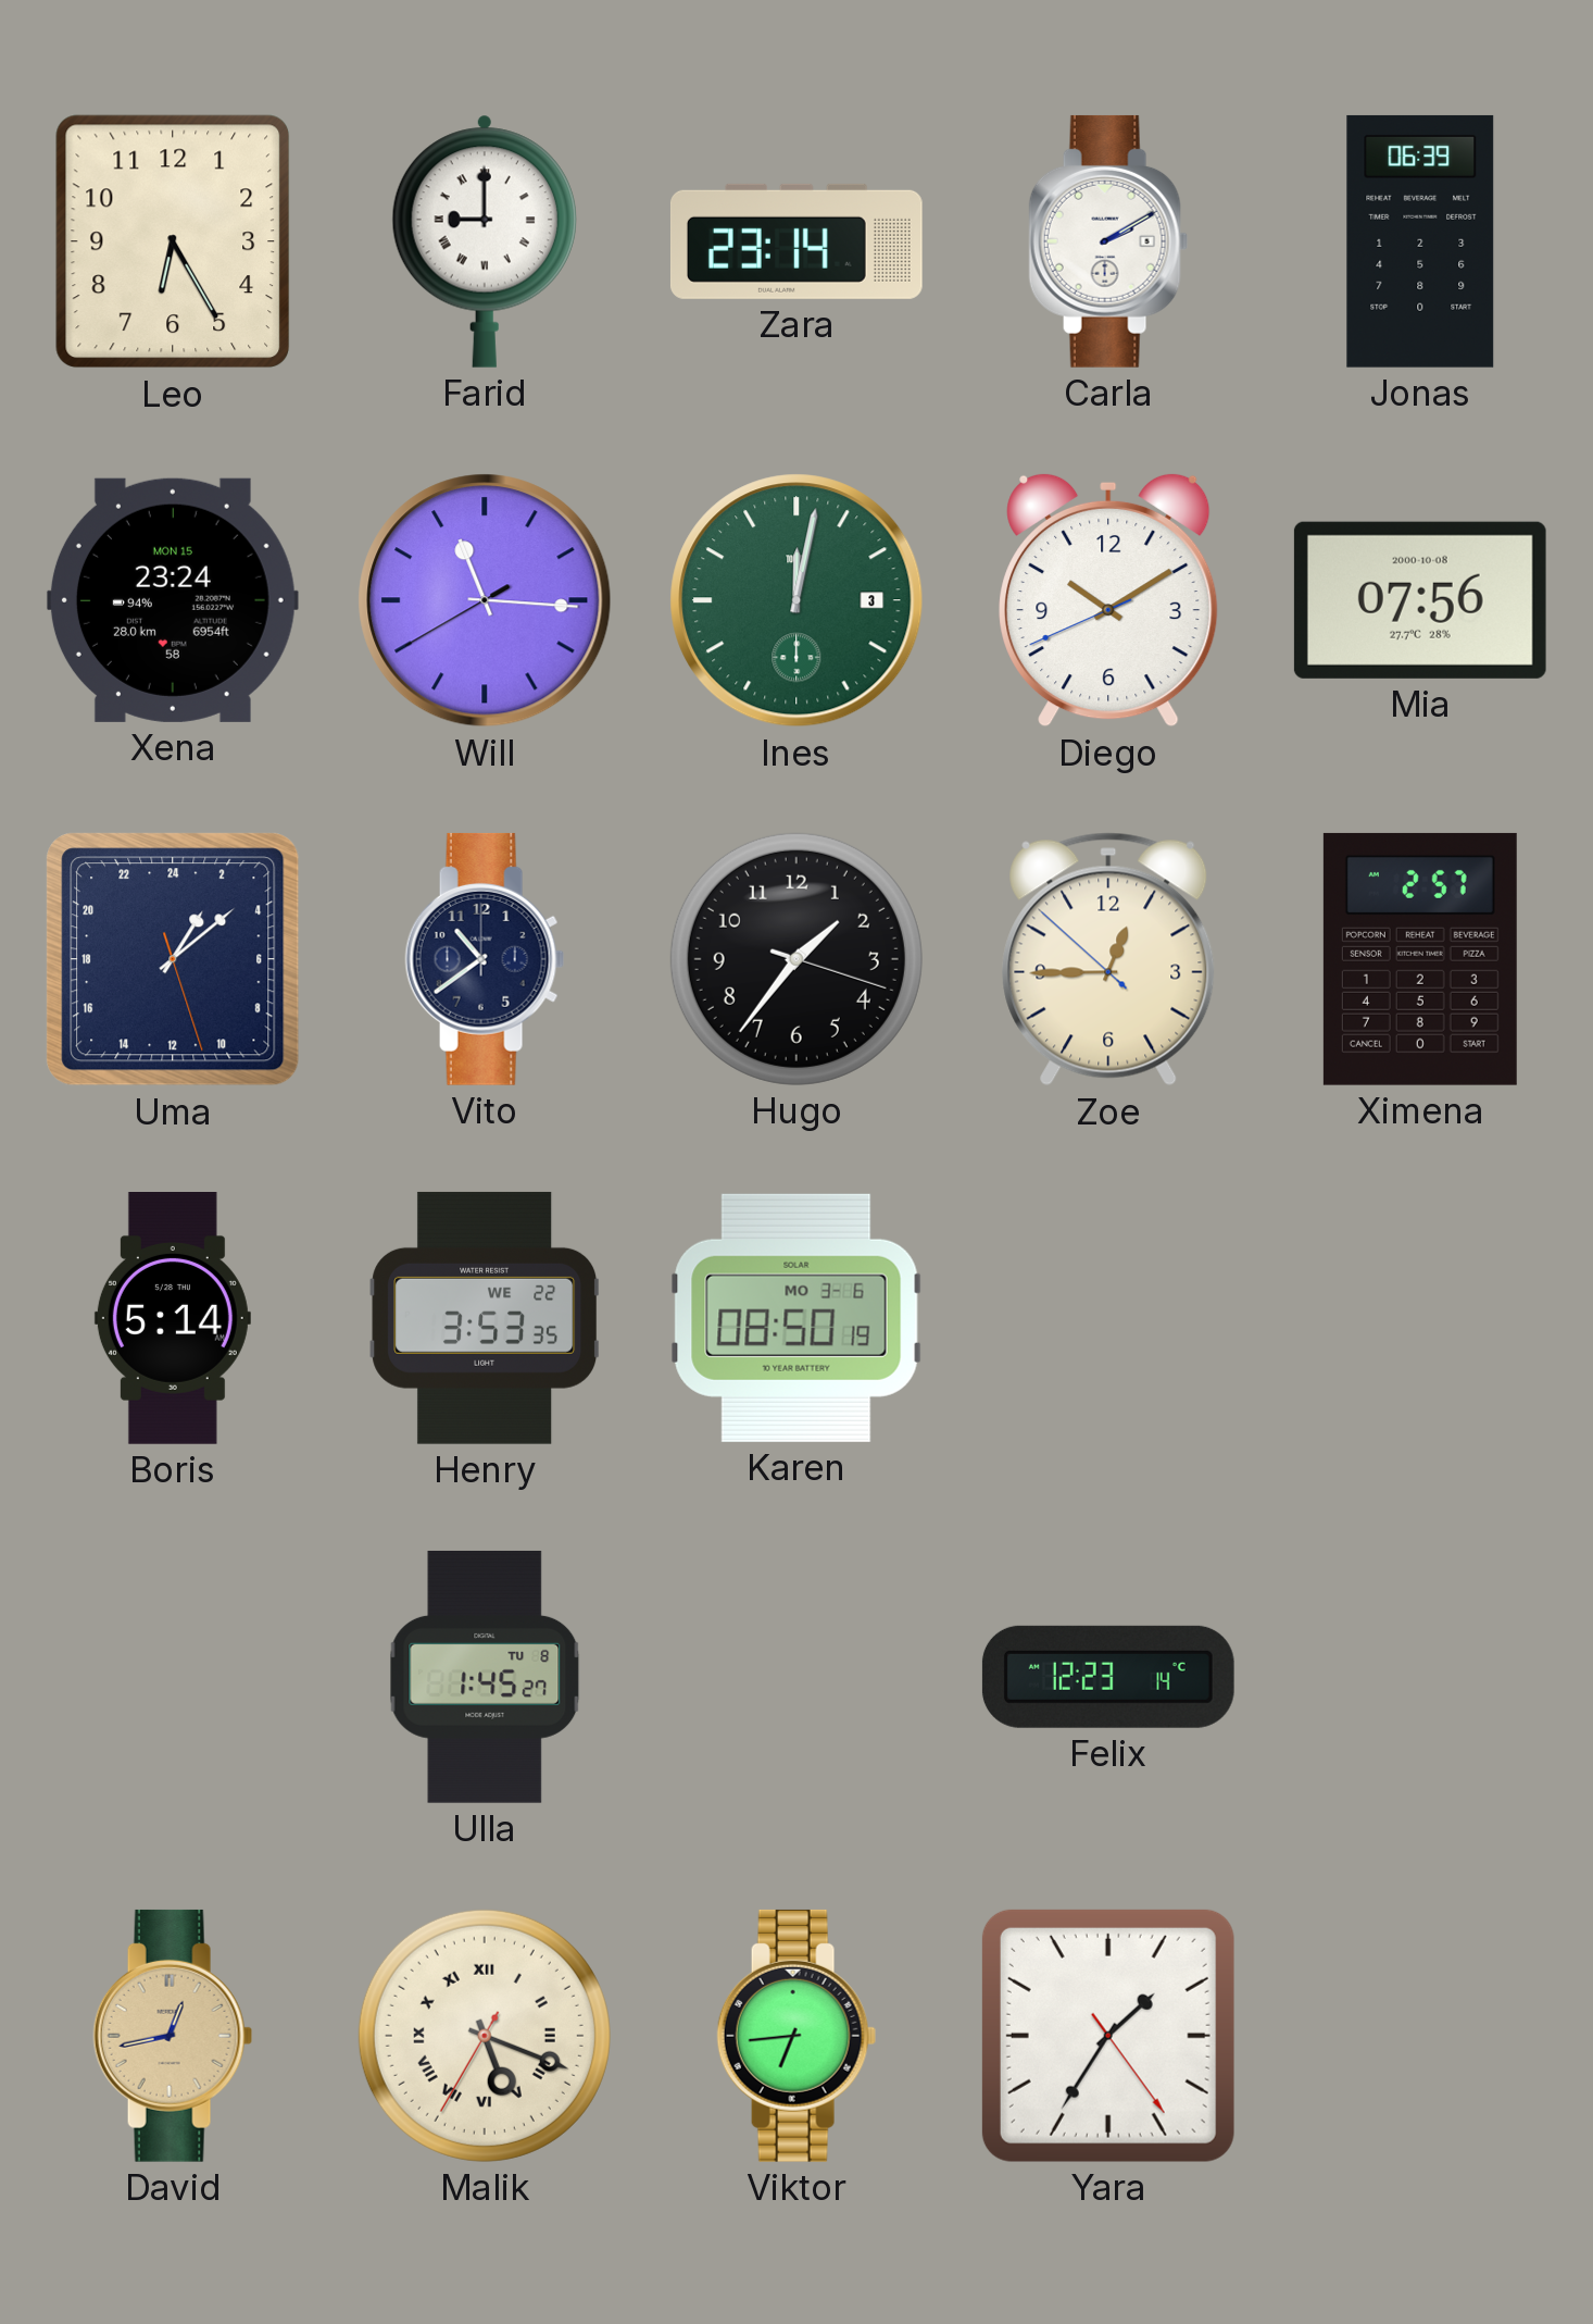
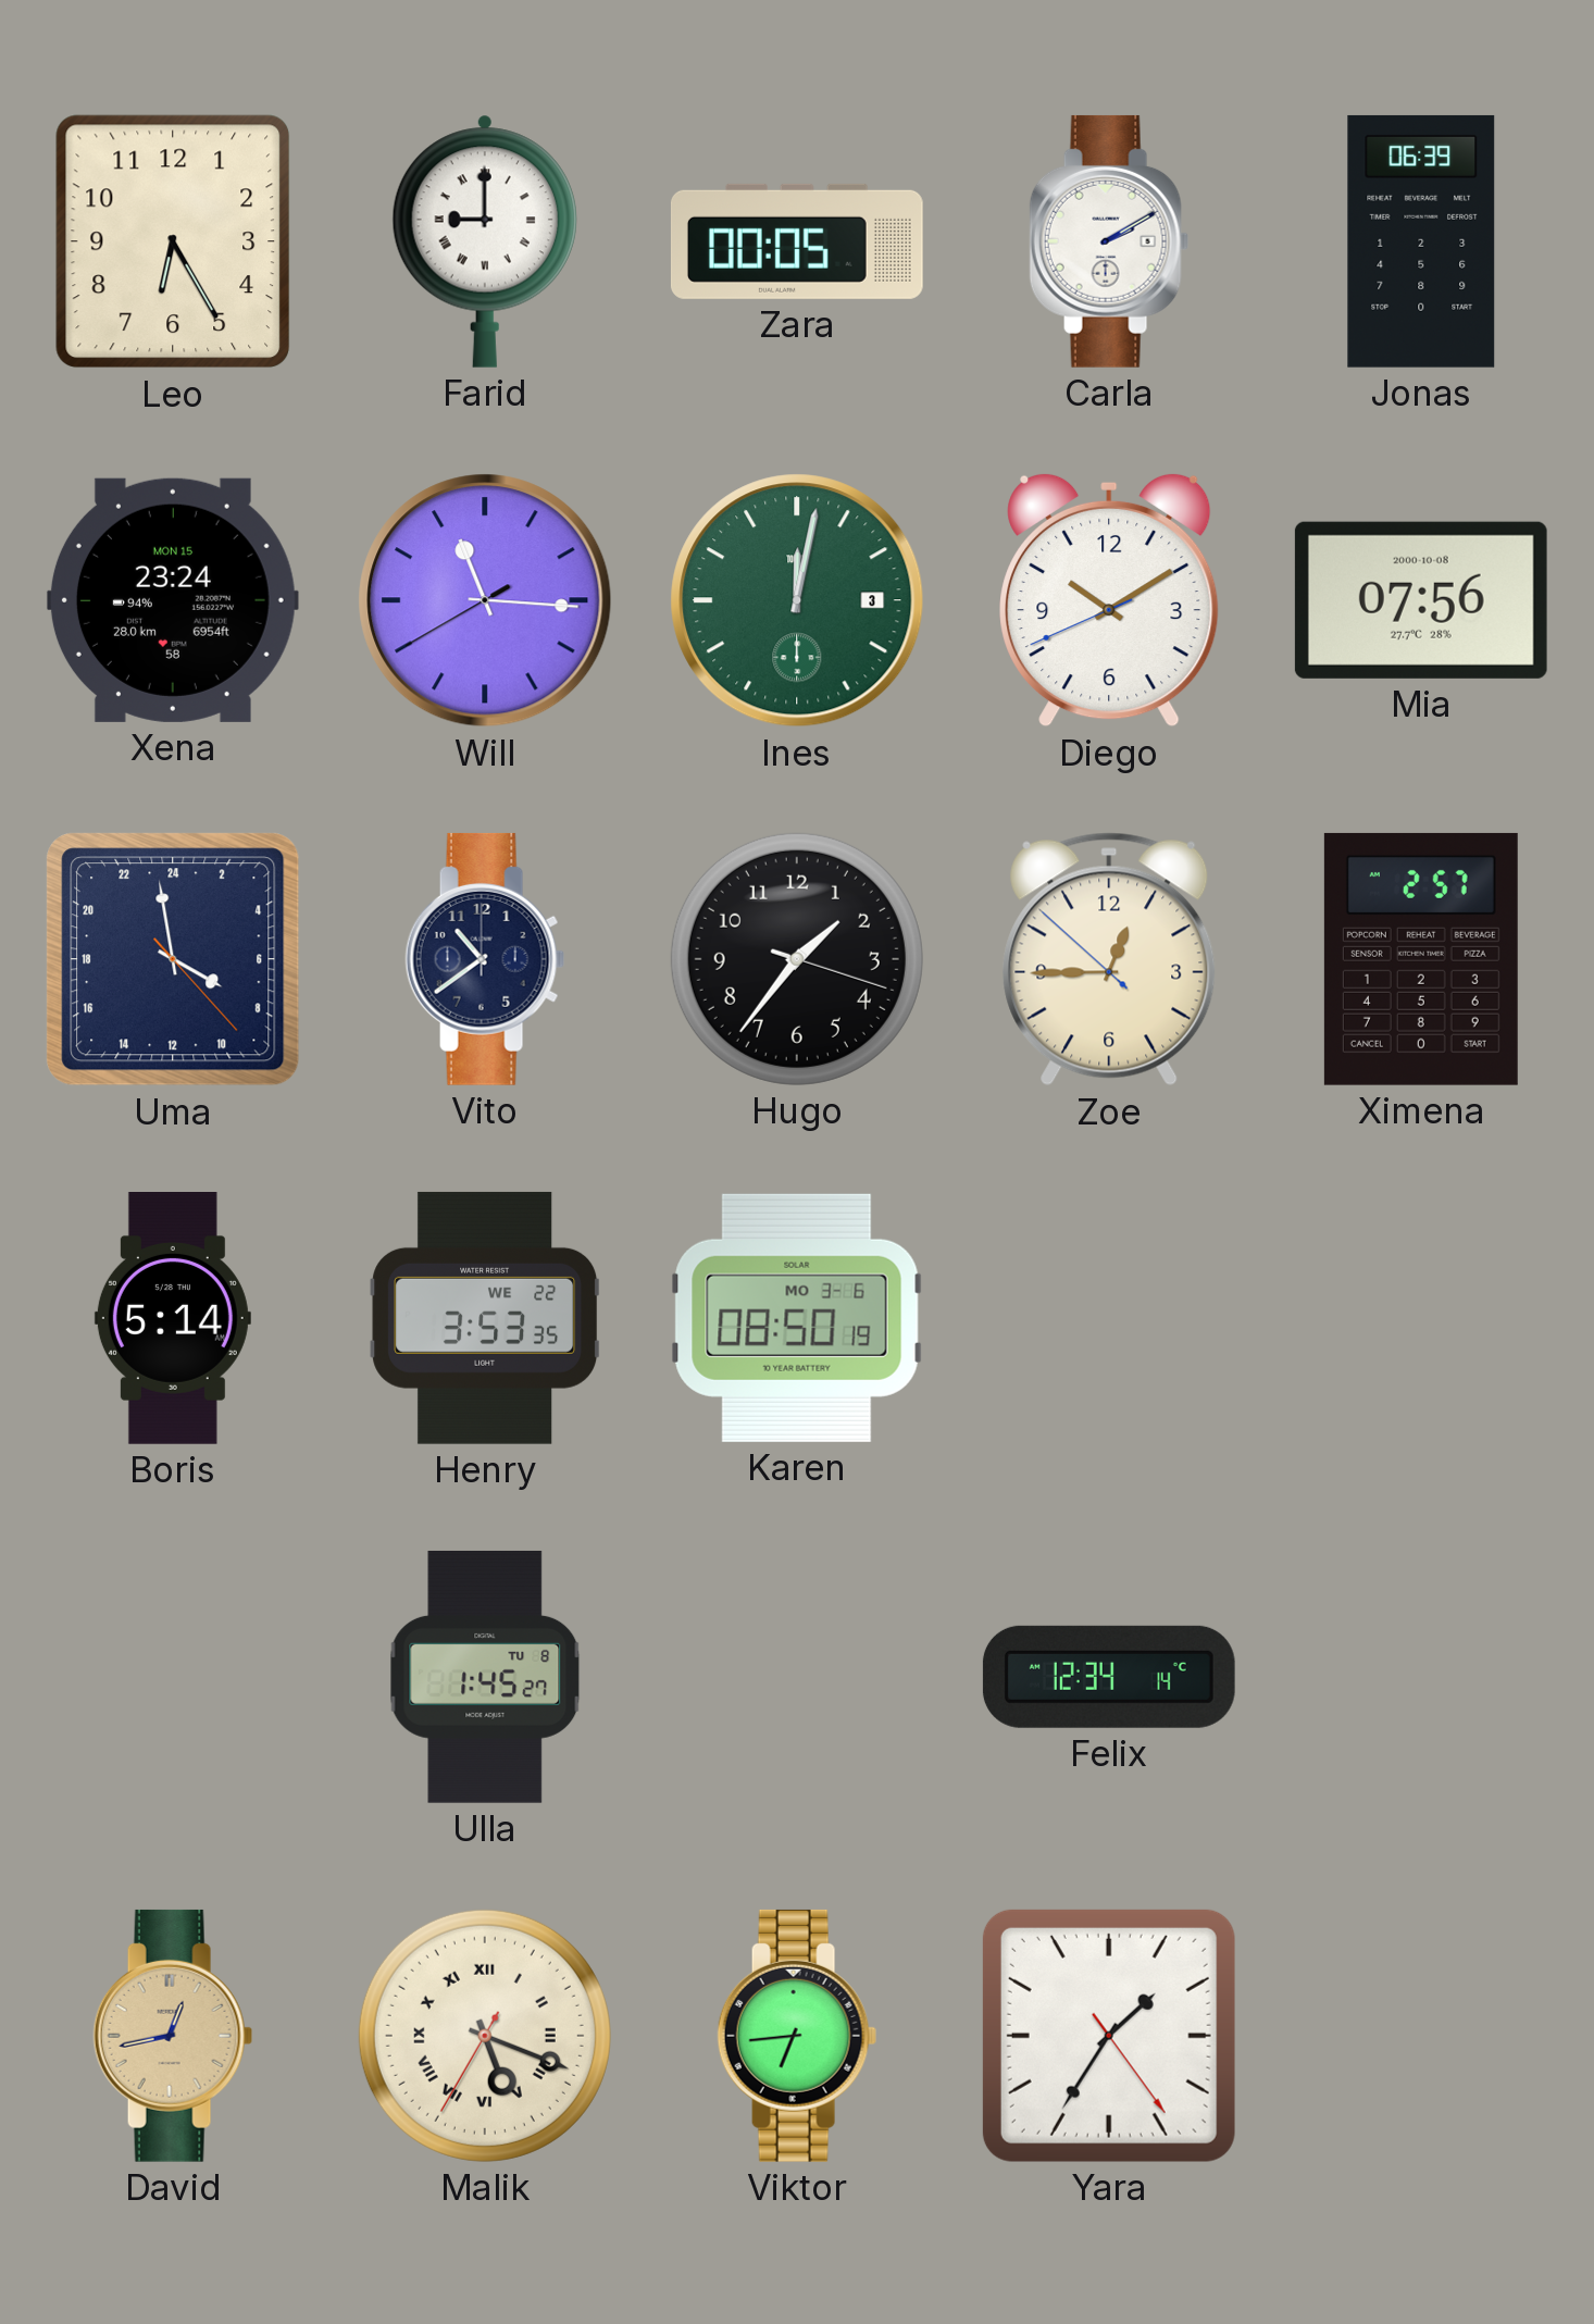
Zara: 23:14 -> 00:05
Uma: 2:08 -> 7:58
Felix: 12:23 -> 12:34
